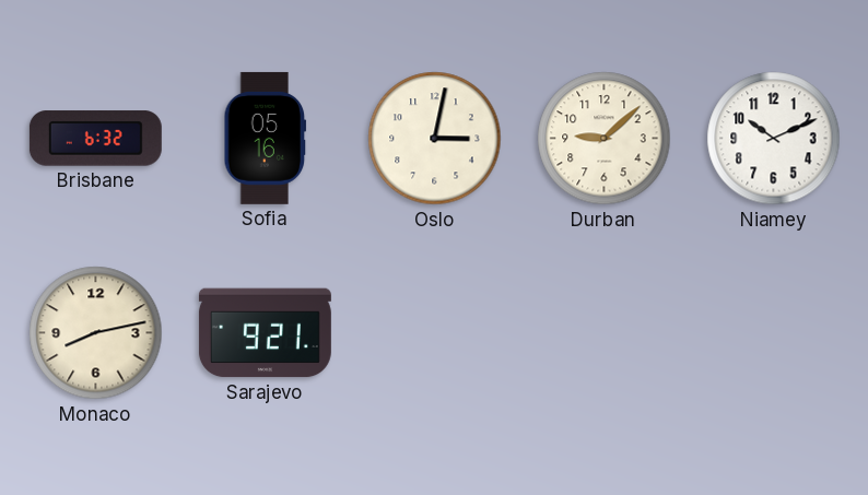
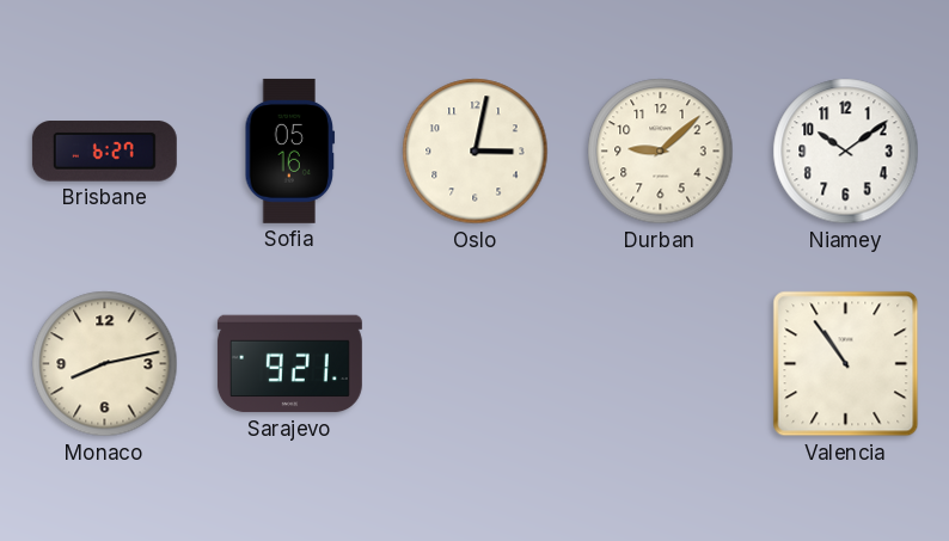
Brisbane: 6:32 -> 6:27
Niamey: 10:11 -> 10:09
Valencia: none -> 10:54
